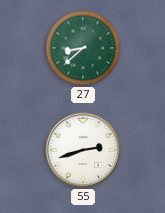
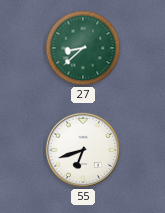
55: 2:42 -> 6:42
